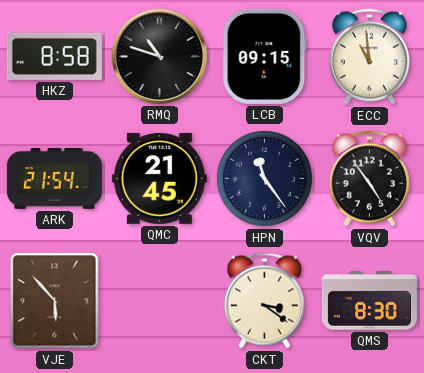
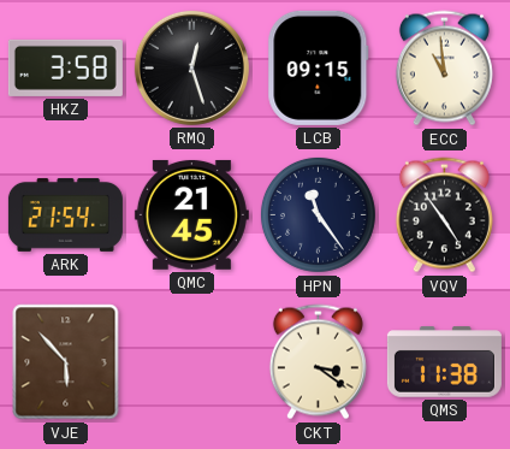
HKZ: 8:58 -> 3:58
RMQ: 10:48 -> 12:27
QMS: 8:30 -> 11:38
